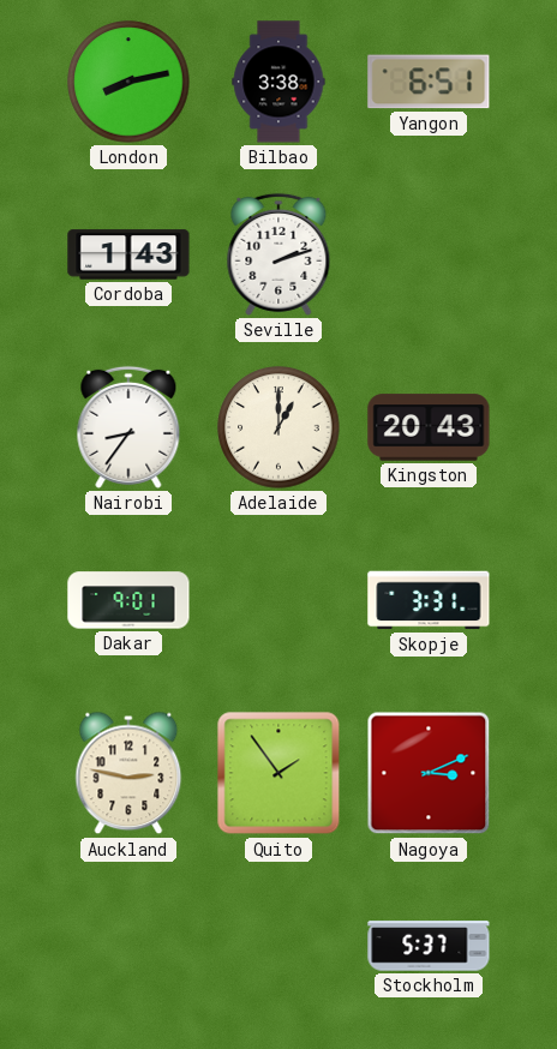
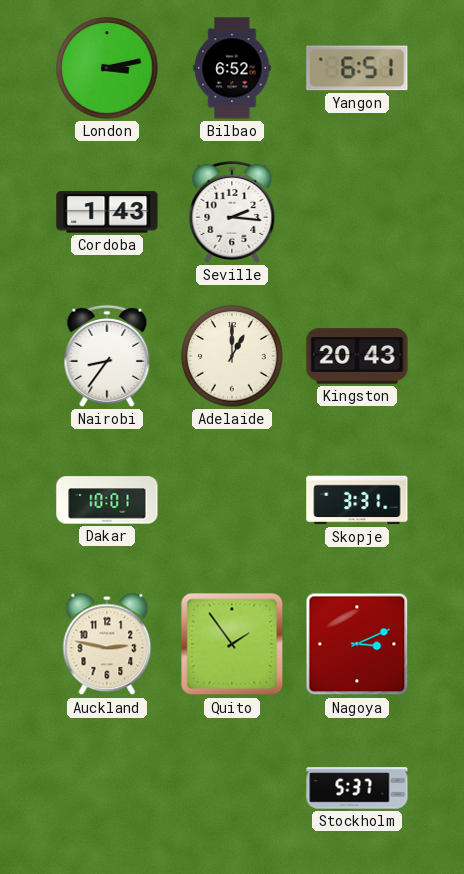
London: 8:13 -> 3:13
Bilbao: 3:38 -> 6:52
Seville: 2:12 -> 2:16
Dakar: 9:01 -> 10:01
